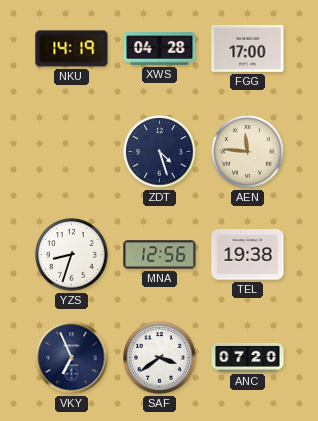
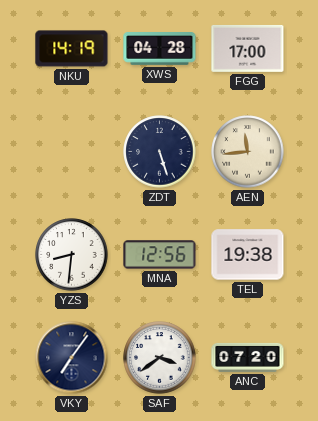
ZDT: 4:27 -> 5:27
AEN: 11:46 -> 11:44
YZS: 8:33 -> 8:31
VKY: 6:56 -> 7:06
